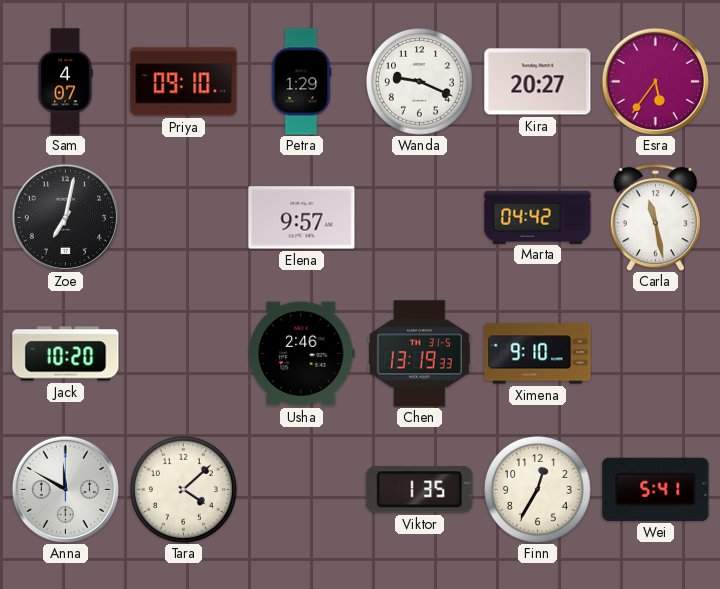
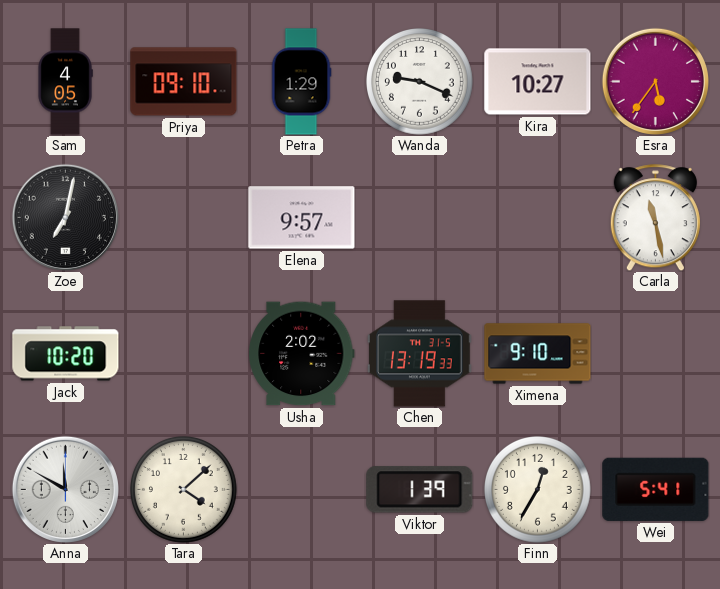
Sam: 4:07 -> 4:05
Kira: 20:27 -> 10:27
Marta: 04:42 -> none
Usha: 2:46 -> 2:02
Viktor: 1:35 -> 1:39
